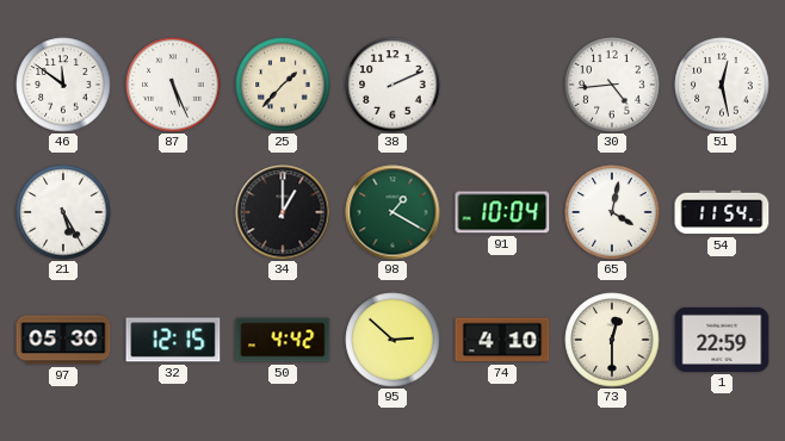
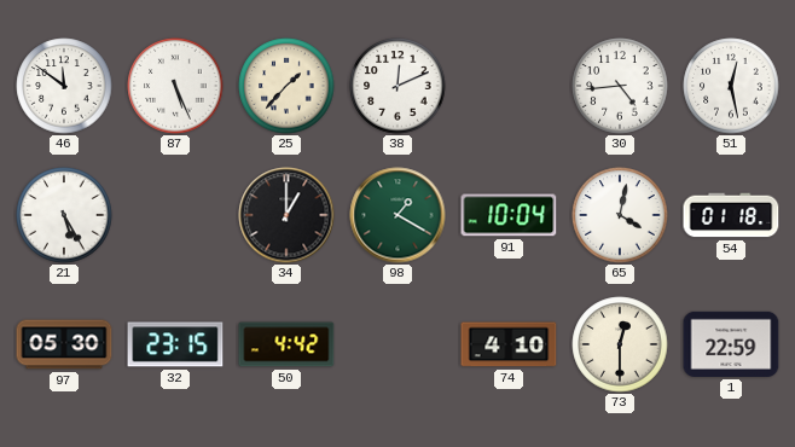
38: 2:11 -> 12:11
54: 11:54 -> 01:18
32: 12:15 -> 23:15
95: 2:52 -> none
